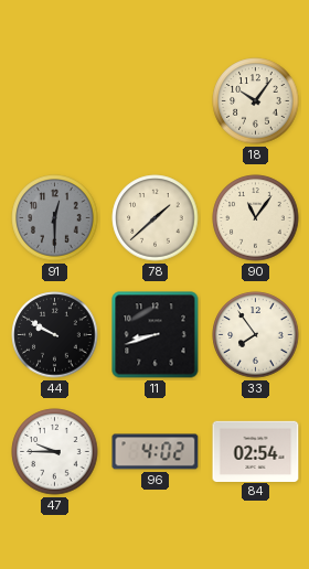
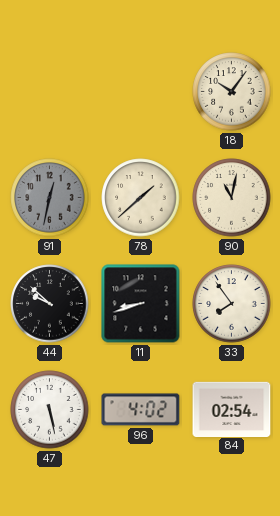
91: 12:30 -> 12:32
90: 11:06 -> 11:02
44: 9:50 -> 9:52
47: 9:45 -> 5:28
